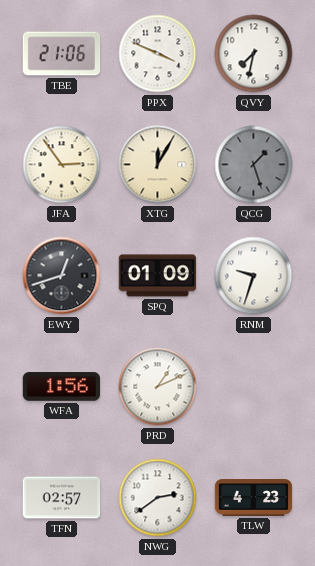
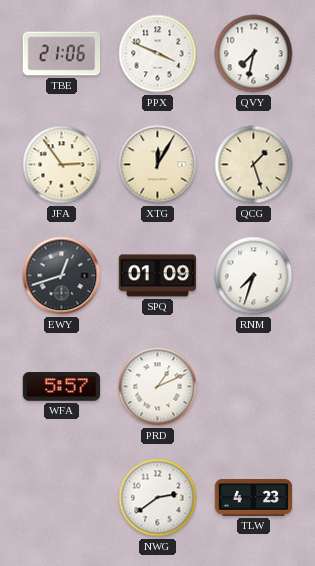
QCG dial: grey -> cream
RNM: 9:33 -> 7:33
WFA: 1:56 -> 5:57
TFN: 02:57 -> none
